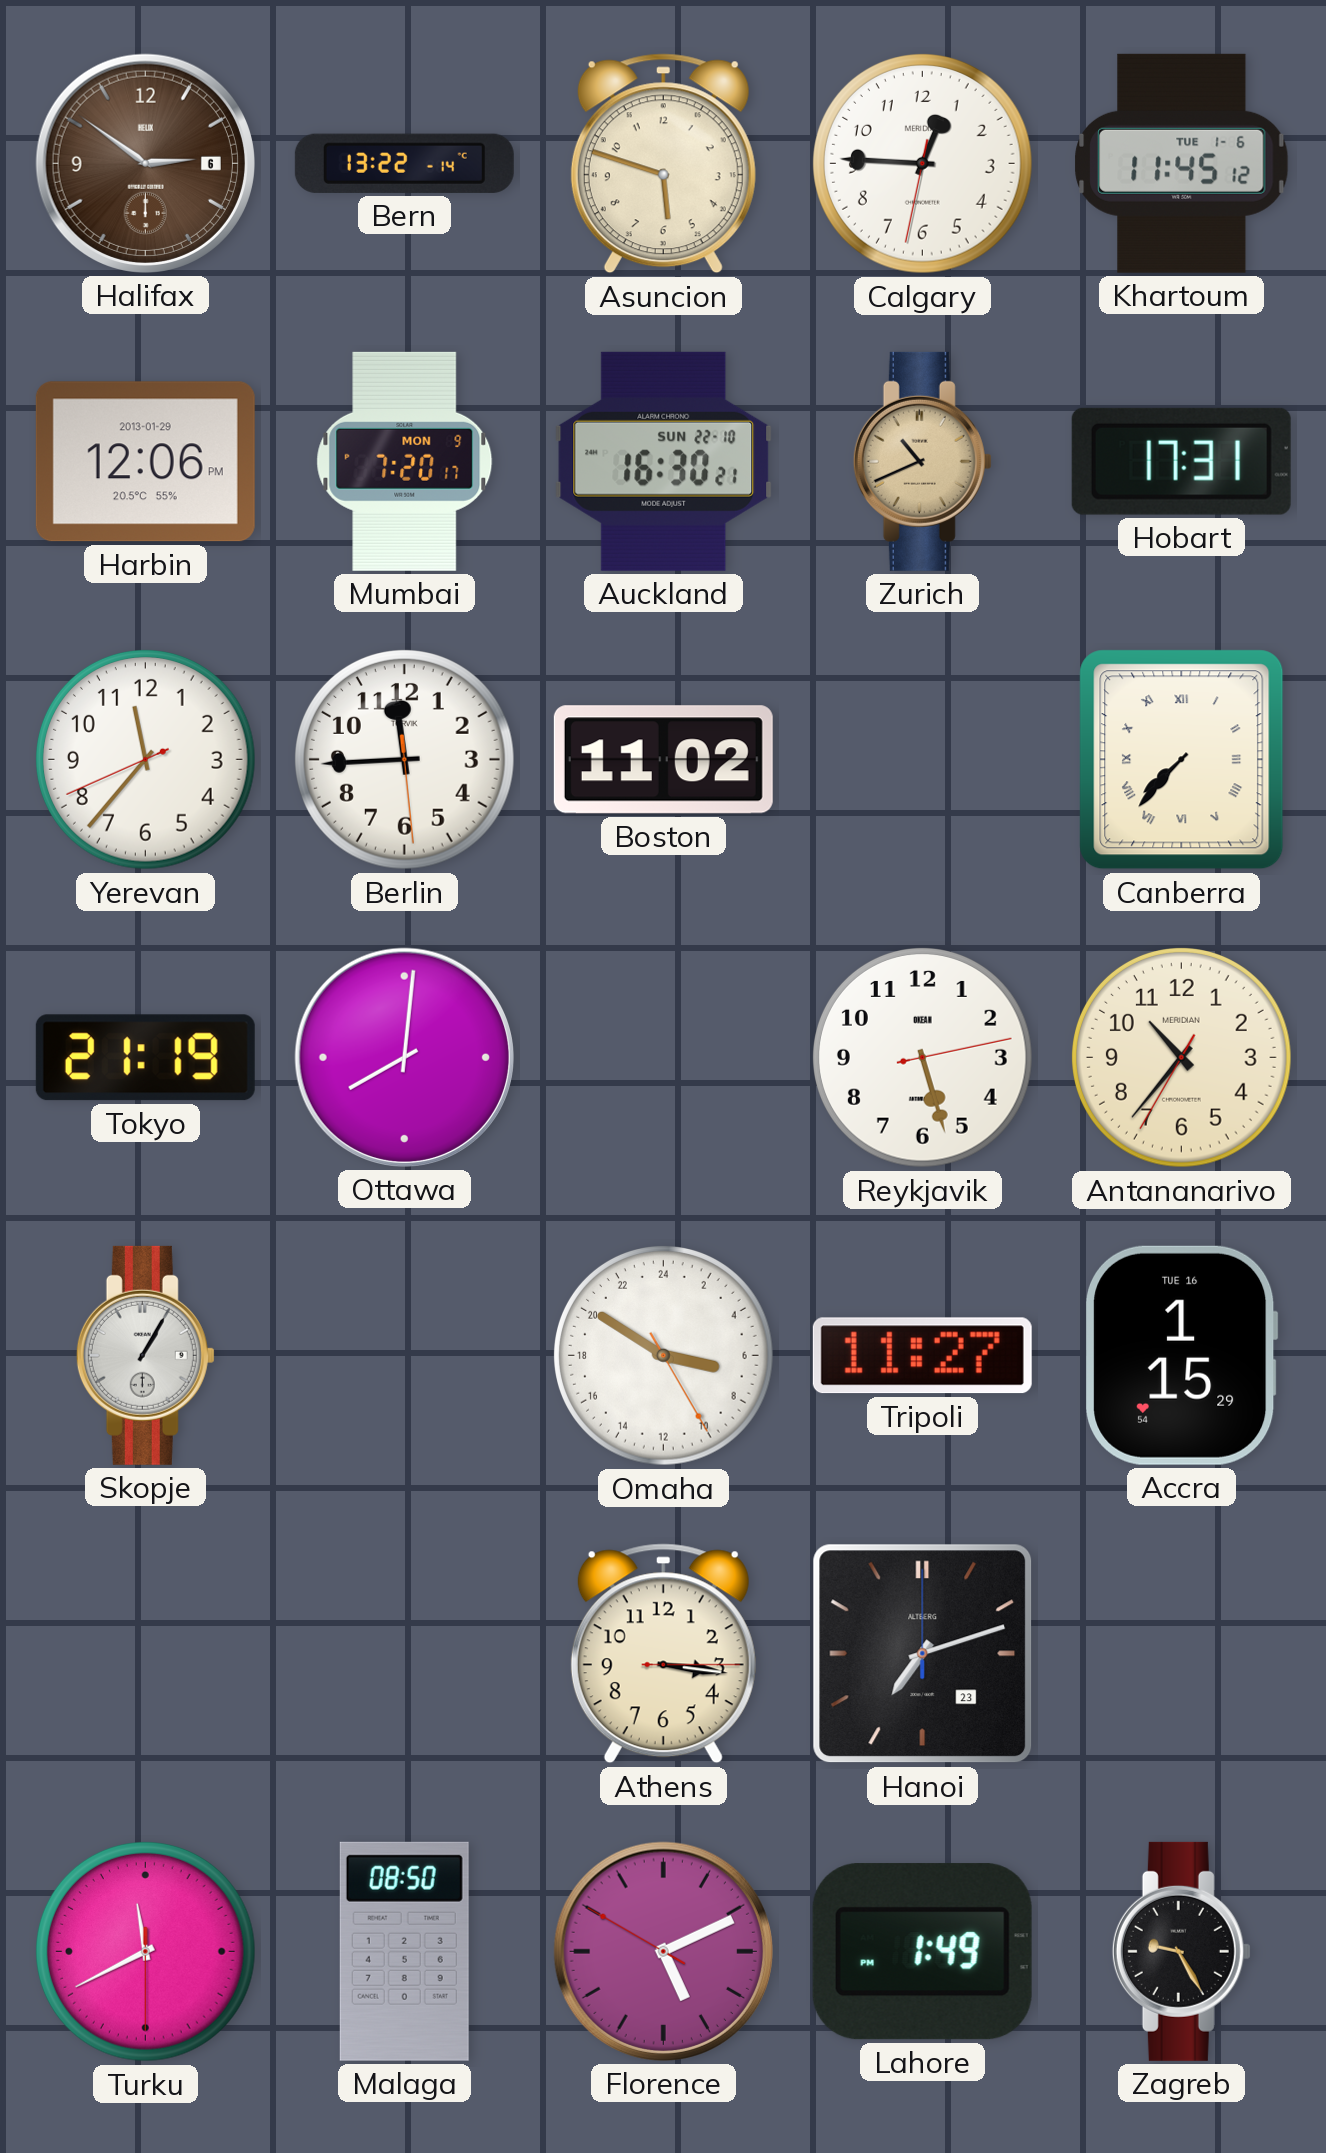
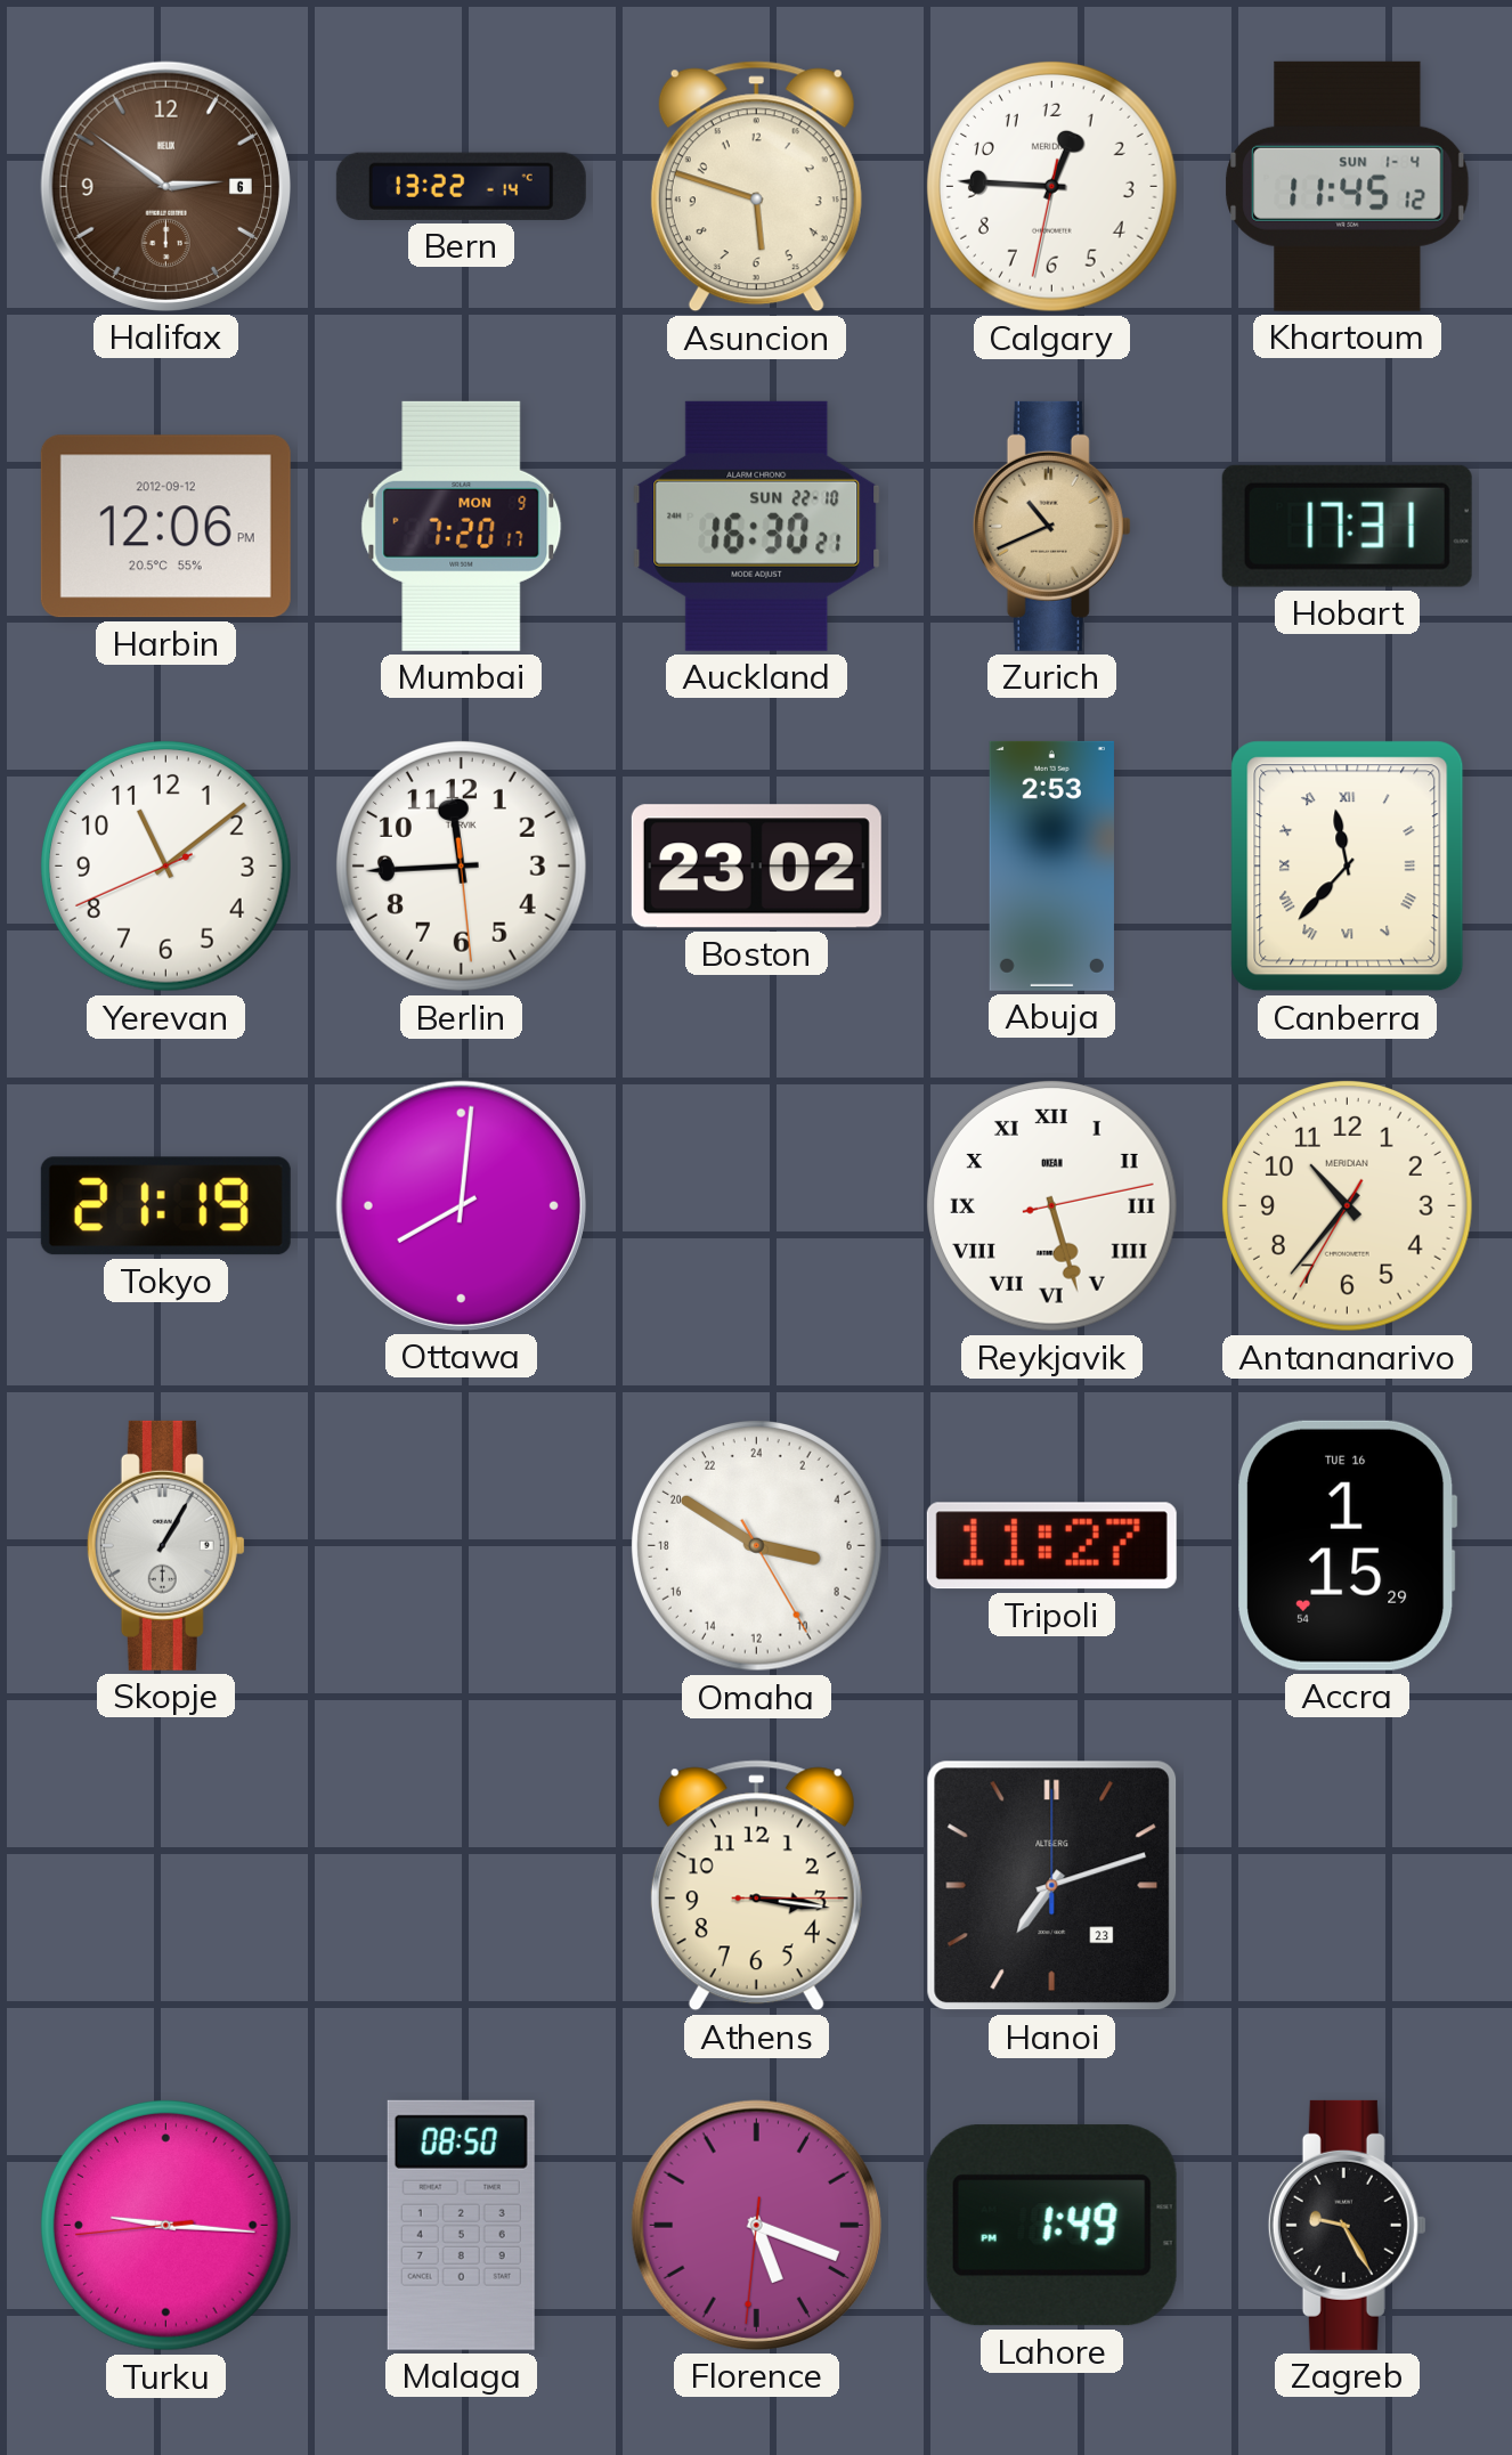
Khartoum date: TUE 1-6 -> SUN 1-4
Harbin date: 2013-01-29 -> 2012-09-12
Yerevan: 11:36 -> 11:08
Boston: 11:02 -> 23:02
Abuja: none -> 2:53
Canberra: 7:37 -> 11:37
Reykjavik numerals: Arabic -> Roman
Turku: 11:40 -> 9:15
Florence: 5:10 -> 5:18
